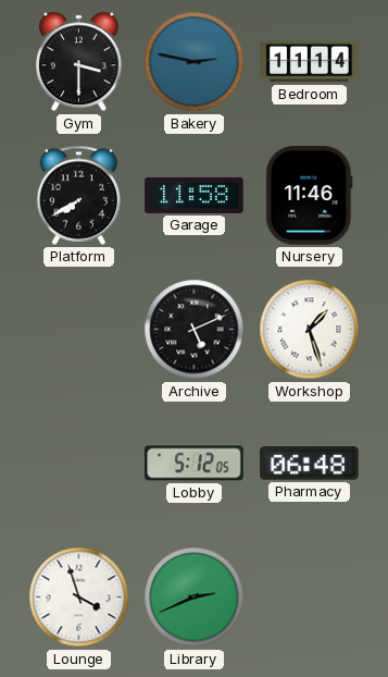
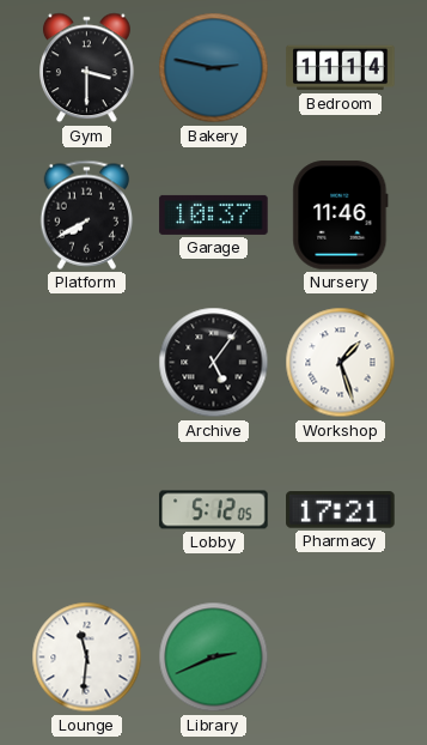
Garage: 11:58 -> 10:37
Archive: 5:11 -> 5:06
Pharmacy: 06:48 -> 17:21
Lounge: 3:57 -> 11:31
